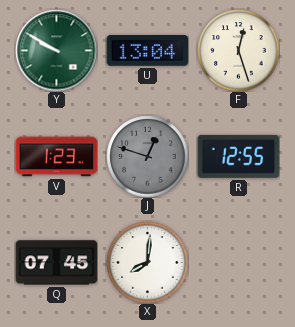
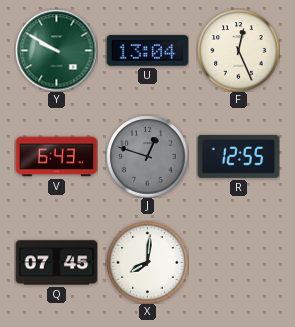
F: 12:27 -> 12:26
V: 1:23 -> 6:43
